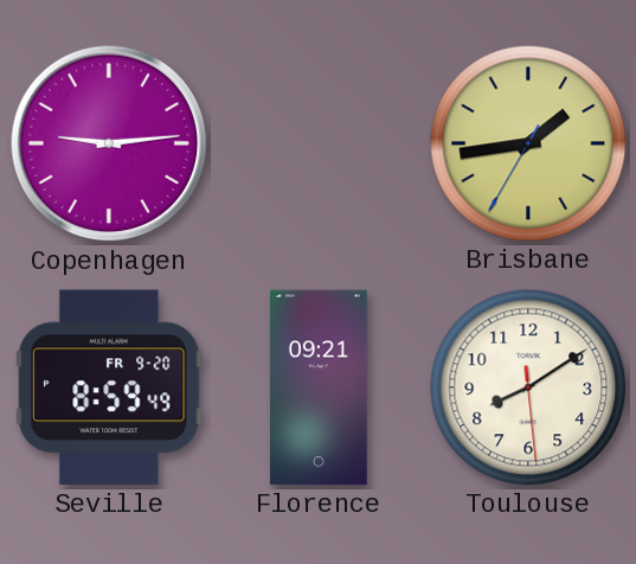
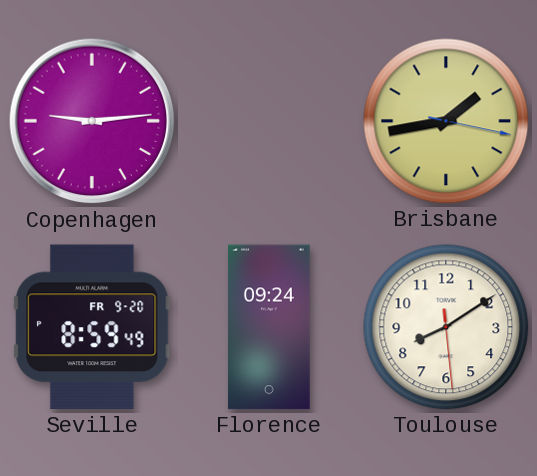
Brisbane: 1:43:35 -> 1:43:17
Florence: 09:21 -> 09:24
